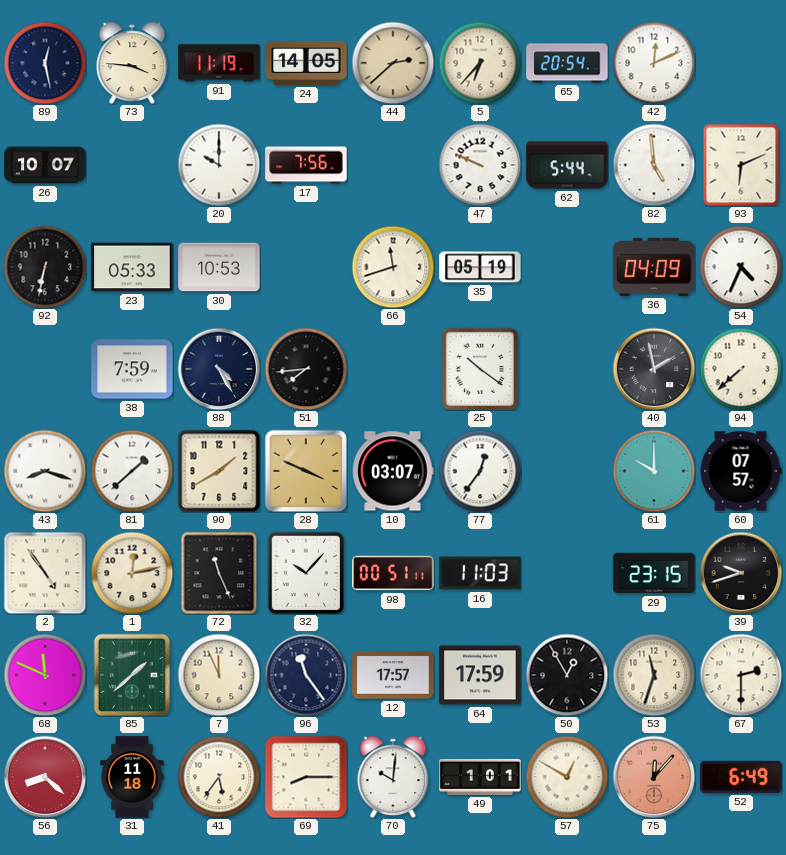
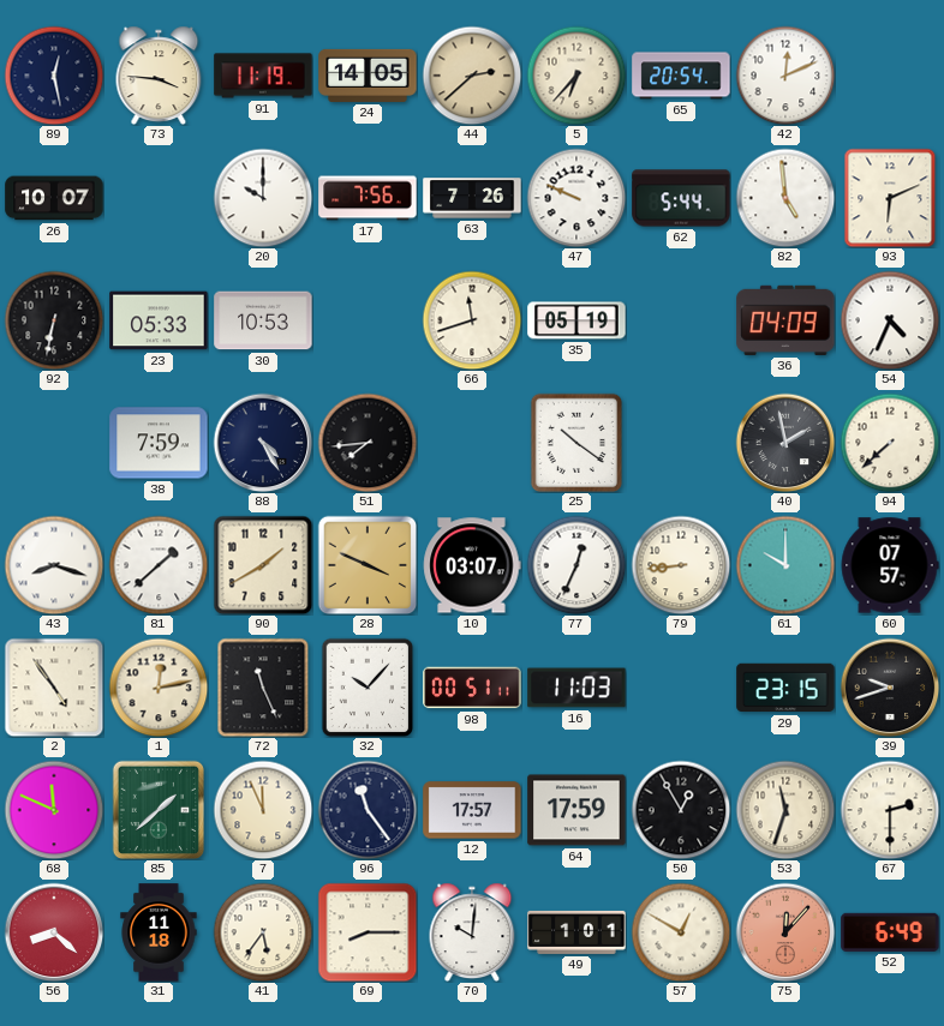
63: none -> 7:26
77: 12:36 -> 12:34
79: none -> 8:44
